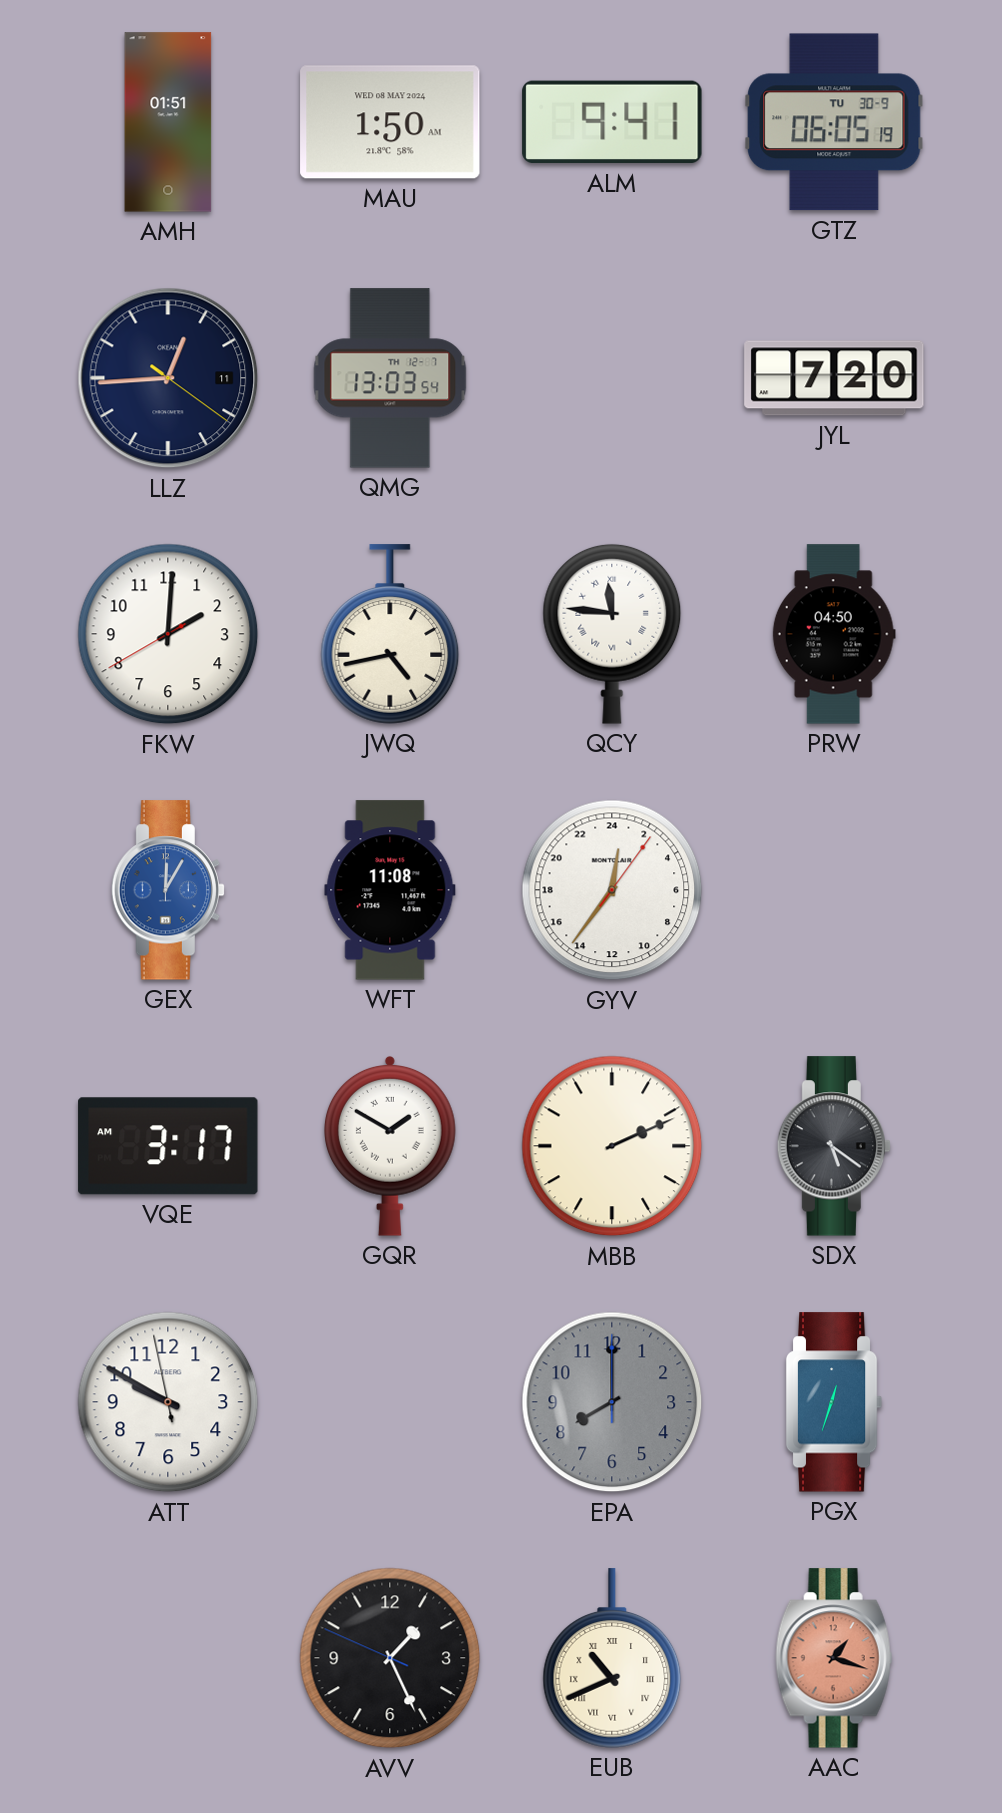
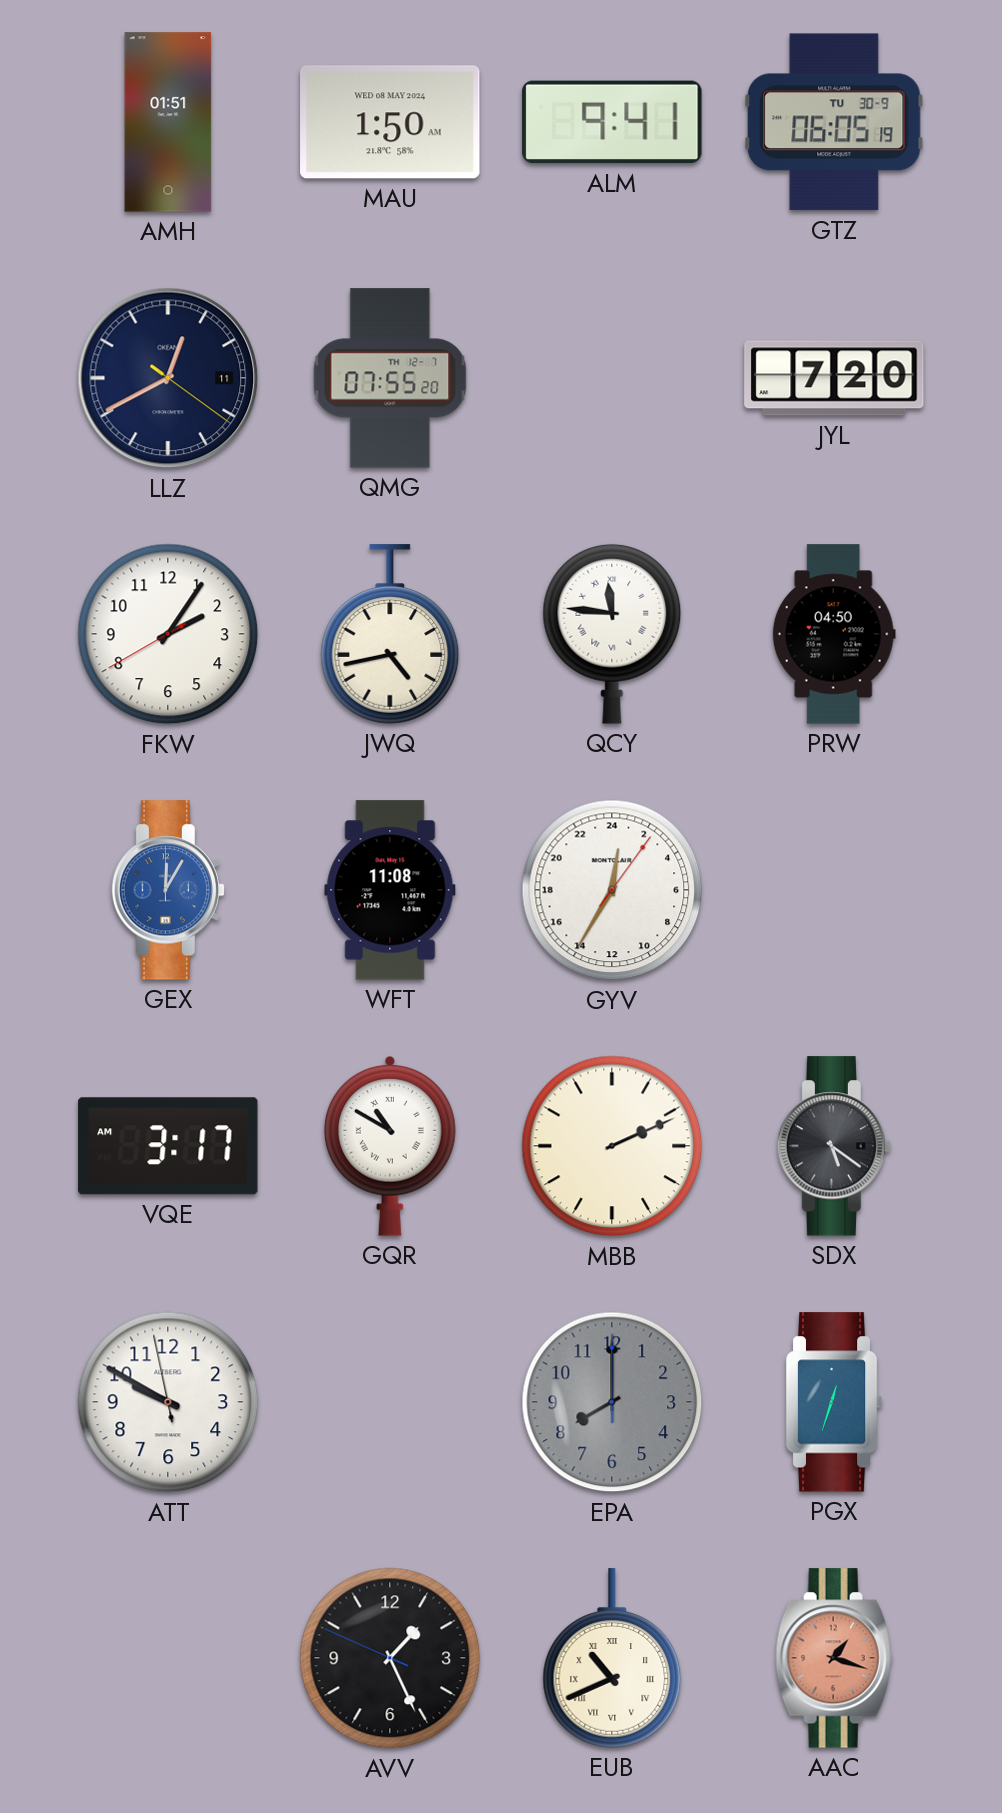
LLZ: 12:44 -> 12:40
QMG: 13:03 -> 07:55
FKW: 2:00 -> 2:05
GYV: 0:36 -> 0:35
GQR: 1:50 -> 10:50
